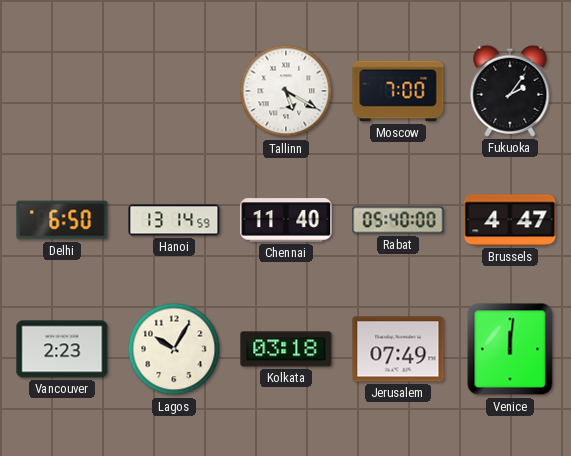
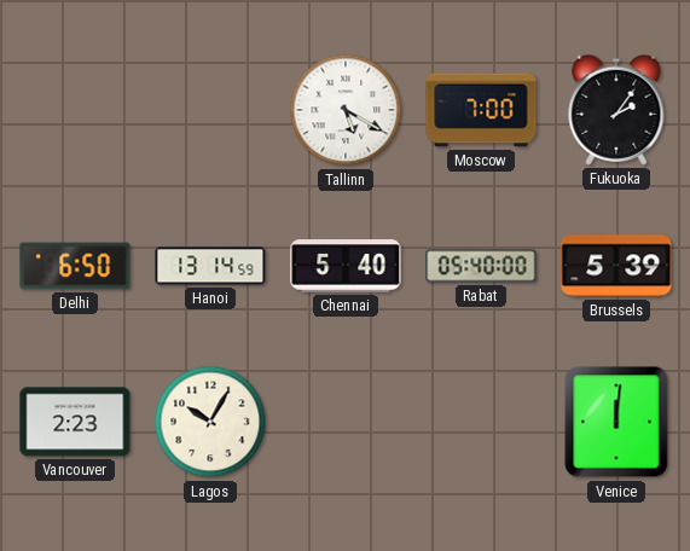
Chennai: 11:40 -> 5:40
Brussels: 4:47 -> 5:39
Kolkata: 03:18 -> none
Jerusalem: 07:49 -> none
